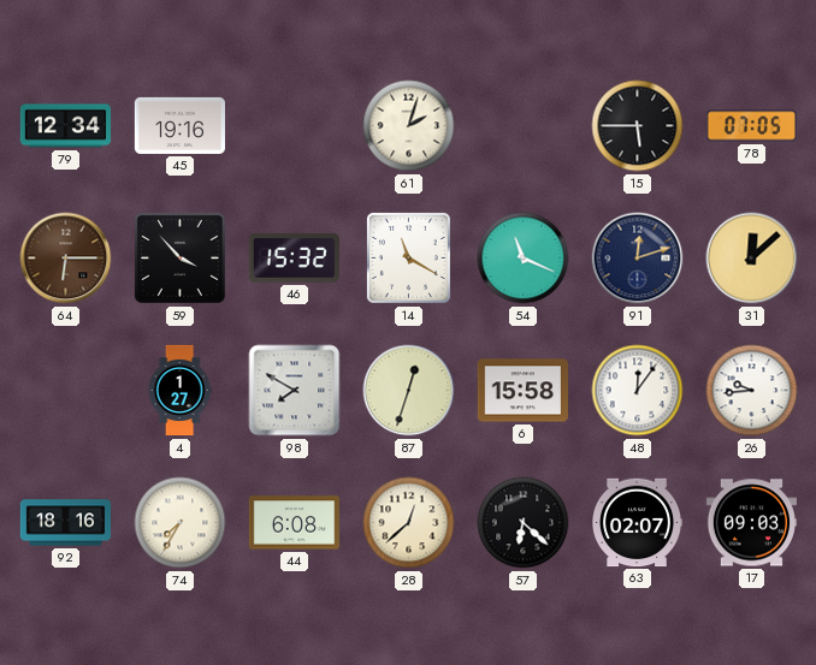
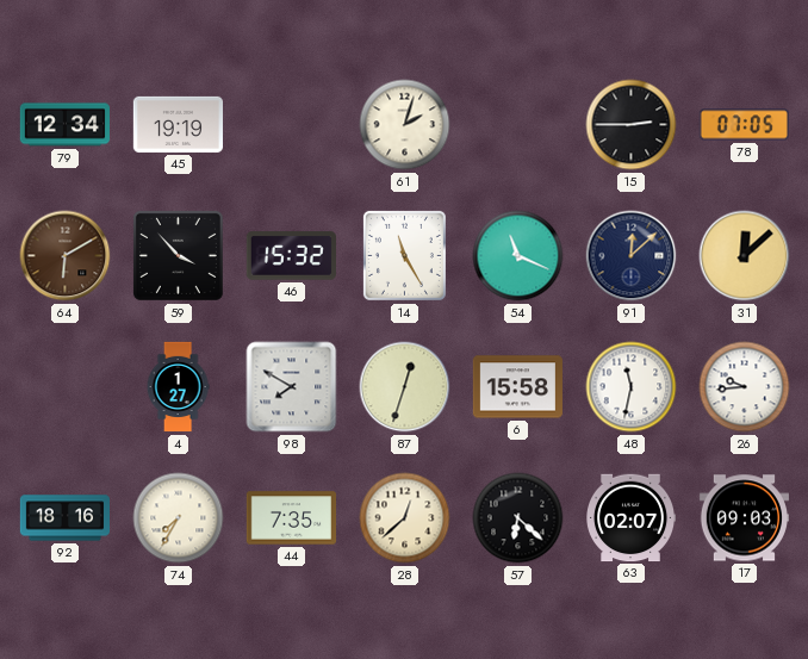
45: 19:16 -> 19:19
15: 5:45 -> 2:45
64: 6:15 -> 6:10
14: 11:20 -> 11:25
91: 12:12 -> 12:08
48: 12:06 -> 11:32
44: 6:08 -> 7:35
